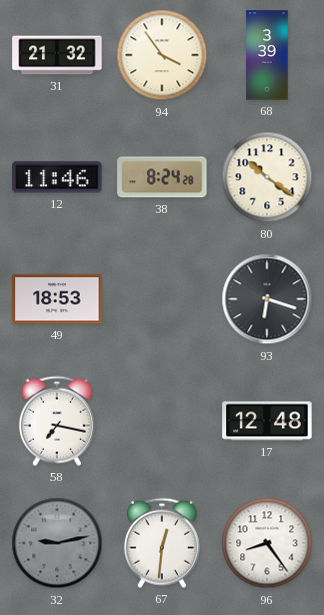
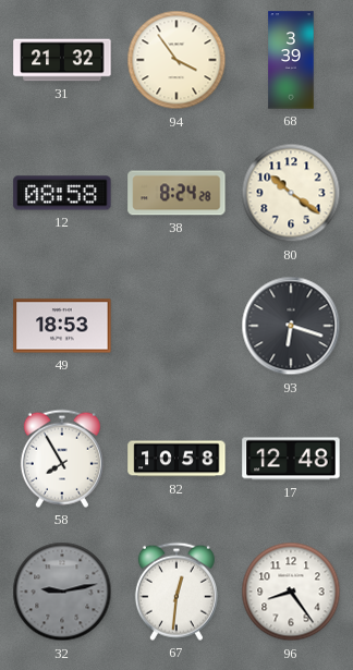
12: 11:46 -> 08:58
58: 7:17 -> 7:55
82: none -> 10:58
